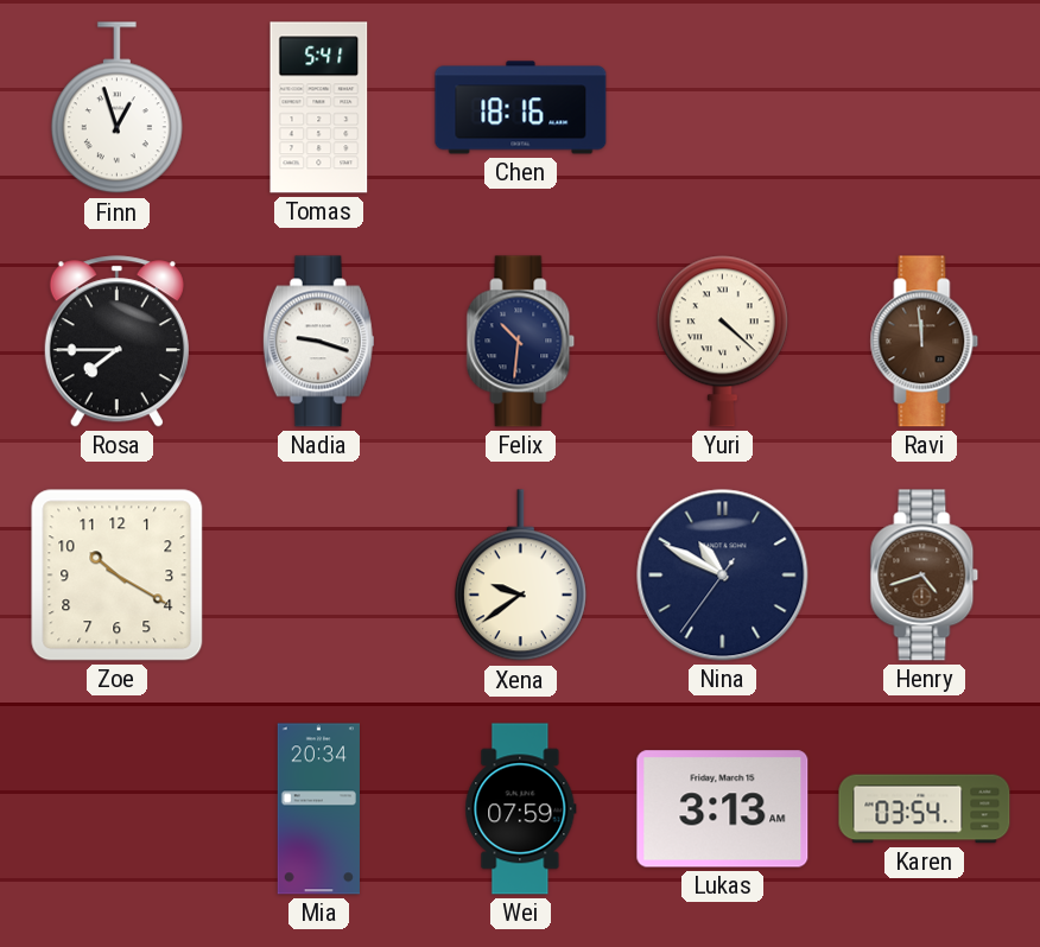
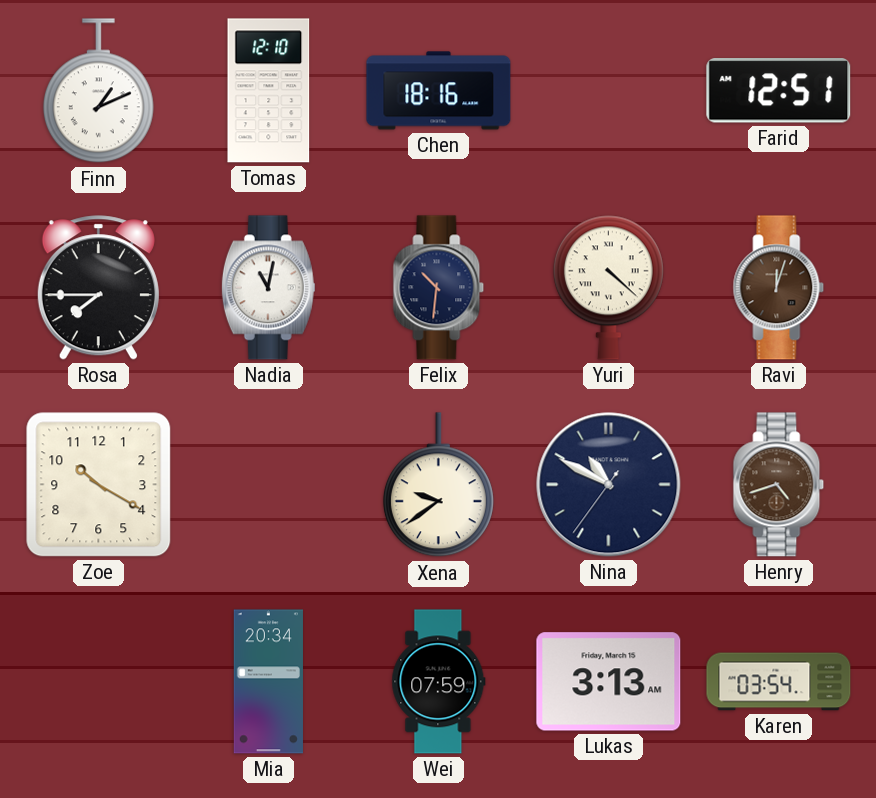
Finn: 12:57 -> 1:11
Tomas: 5:41 -> 12:10
Farid: none -> 12:51
Nadia: 9:18 -> 11:02
Ravi: 11:59 -> 12:03
